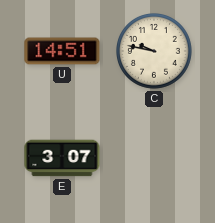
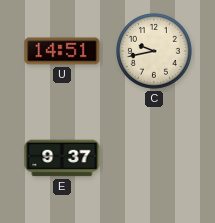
C: 9:47 -> 9:43
E: 3:07 -> 9:37
